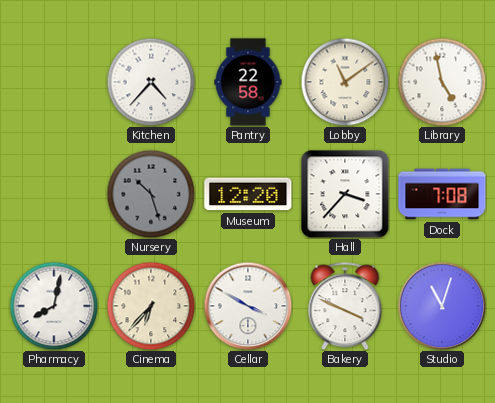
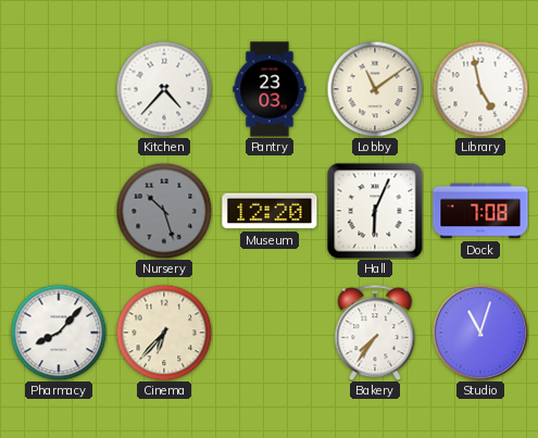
Pantry: 22:58 -> 23:03
Hall: 3:37 -> 6:04
Pharmacy: 8:02 -> 8:07
Cellar: 3:50 -> none
Bakery: 3:49 -> 7:36
